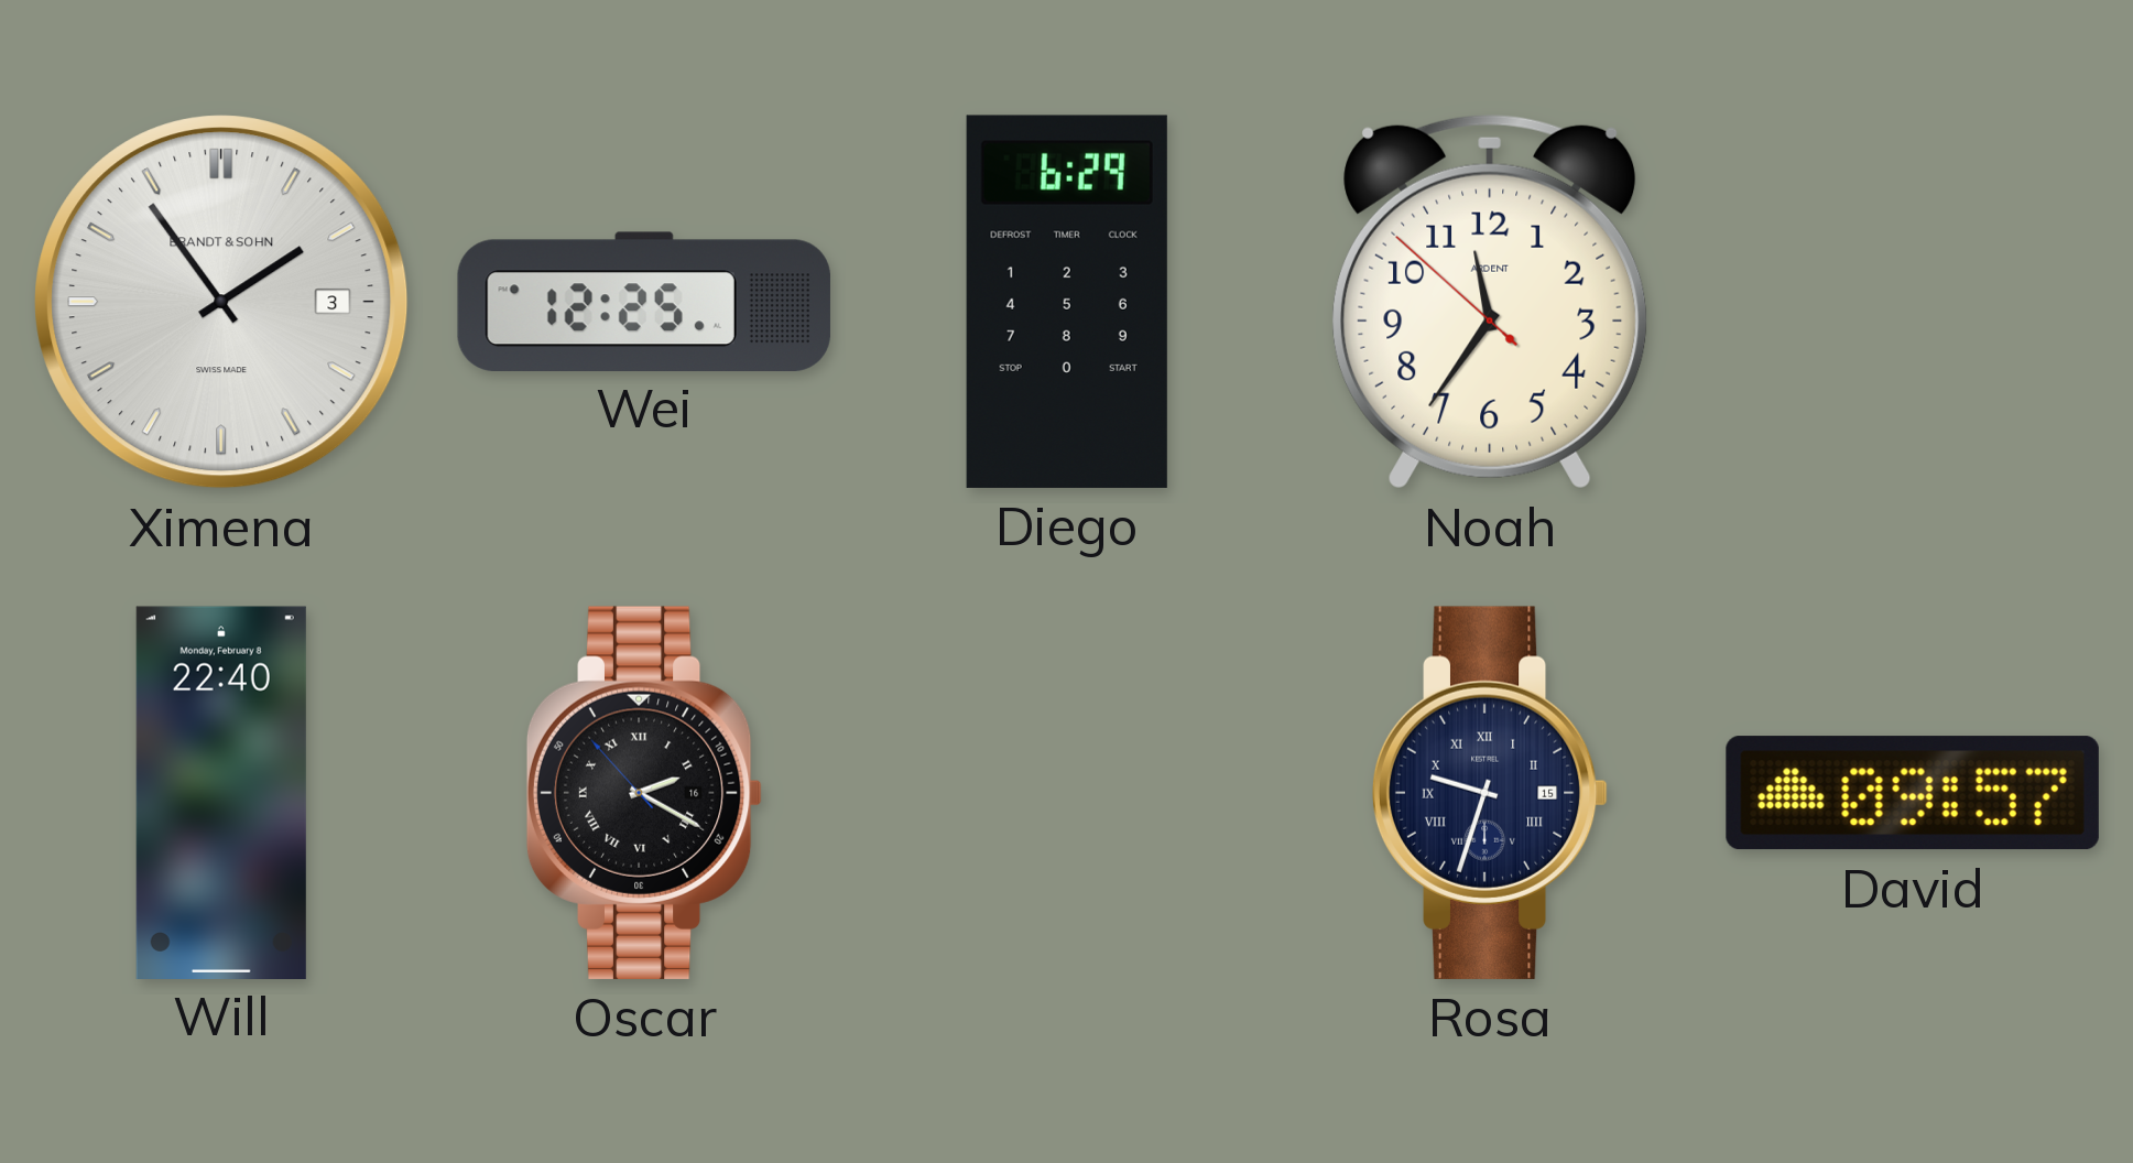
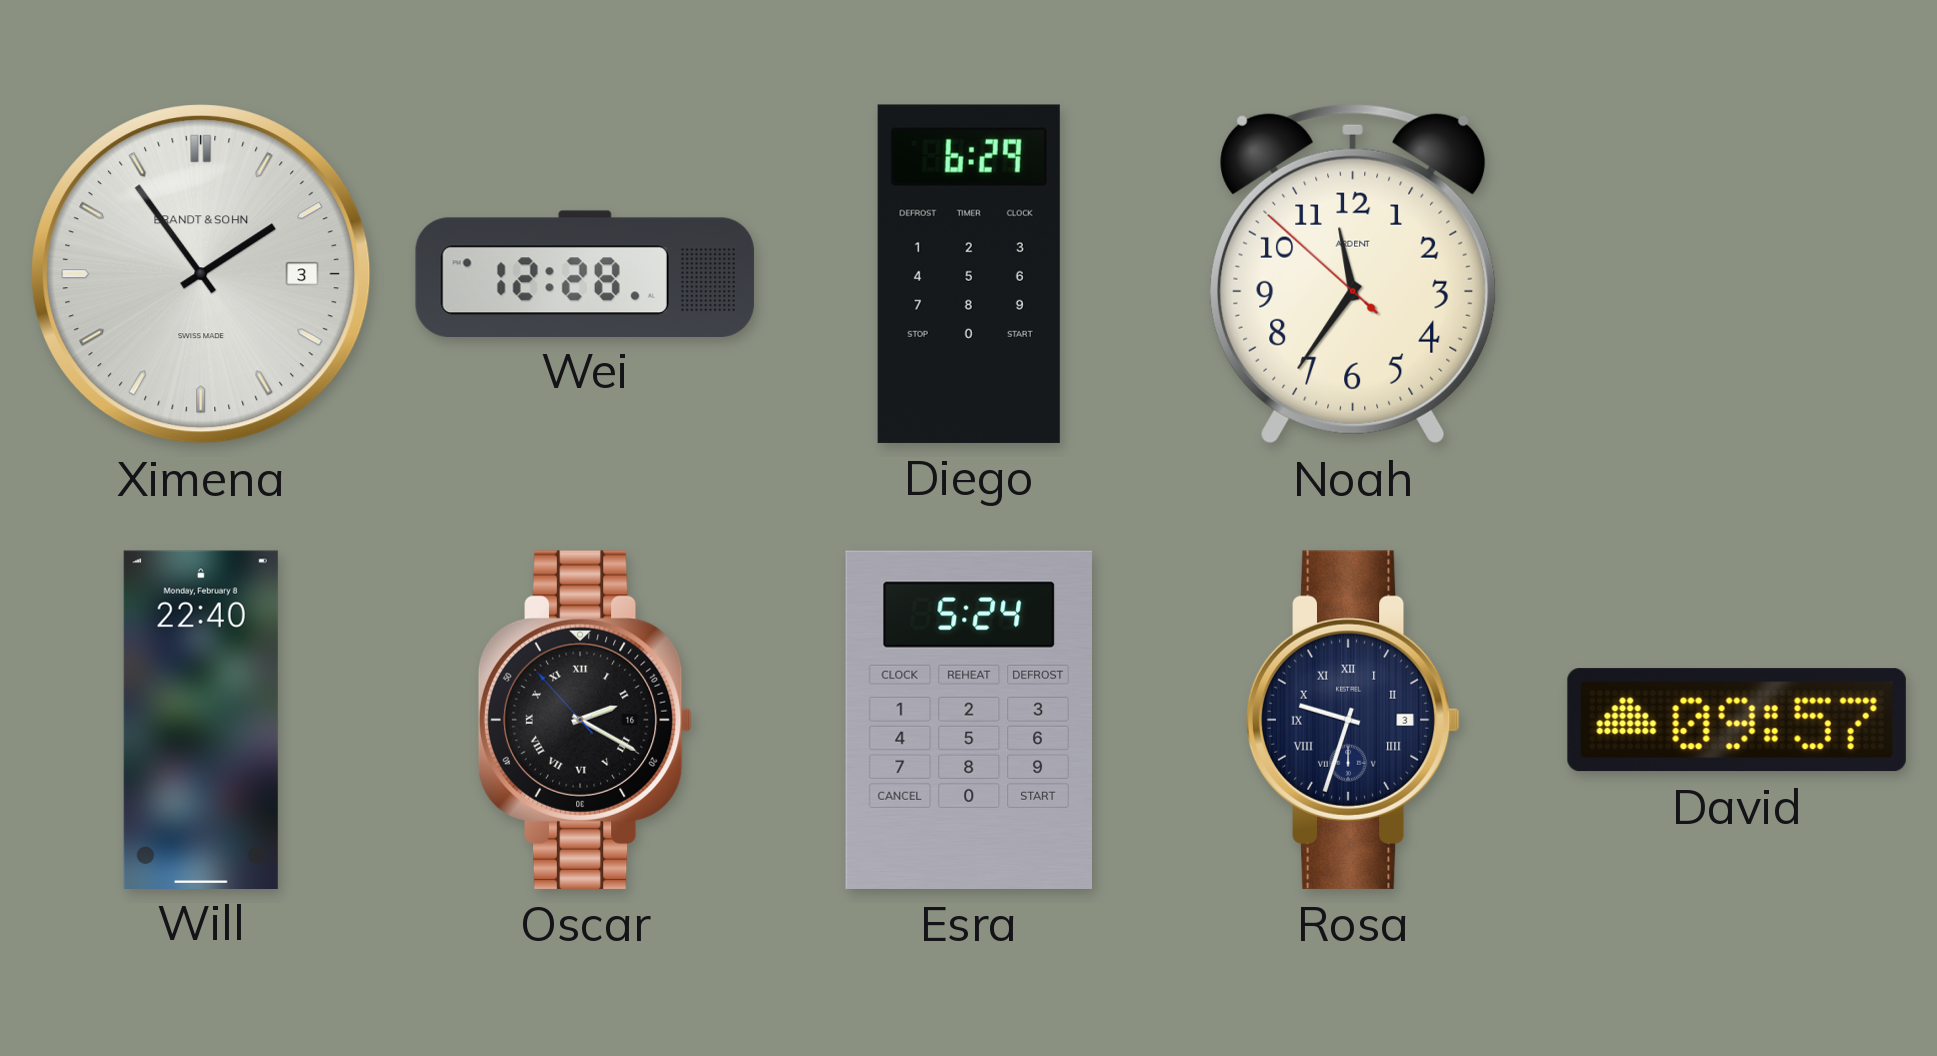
Wei: 12:25 -> 12:28
Esra: none -> 5:24
Rosa date: 15 -> 3
